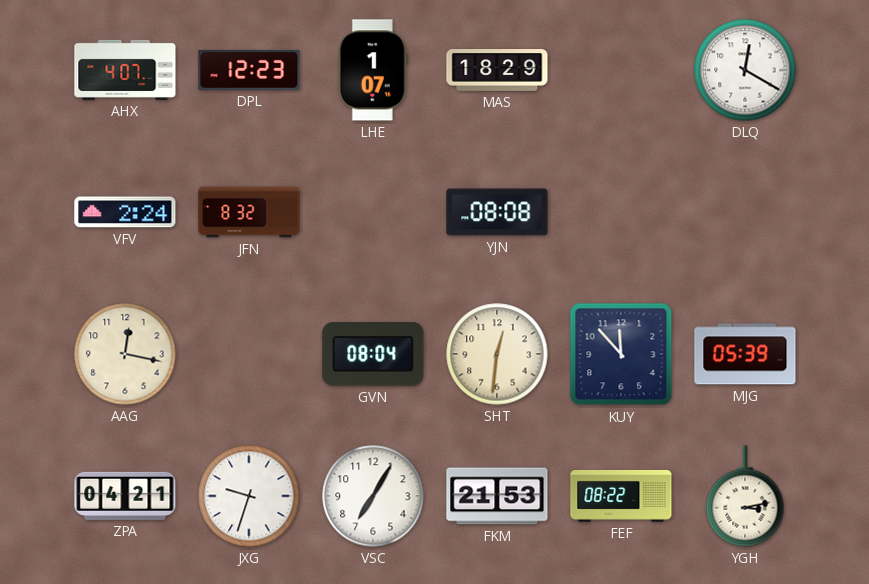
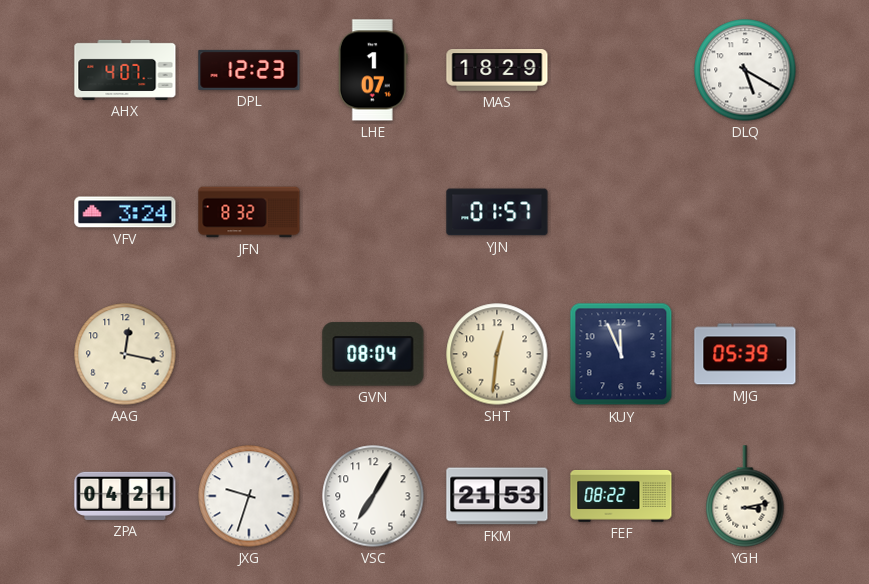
DLQ: 12:20 -> 5:20
VFV: 2:24 -> 3:24
YJN: 08:08 -> 01:57
KUY: 11:53 -> 11:56
